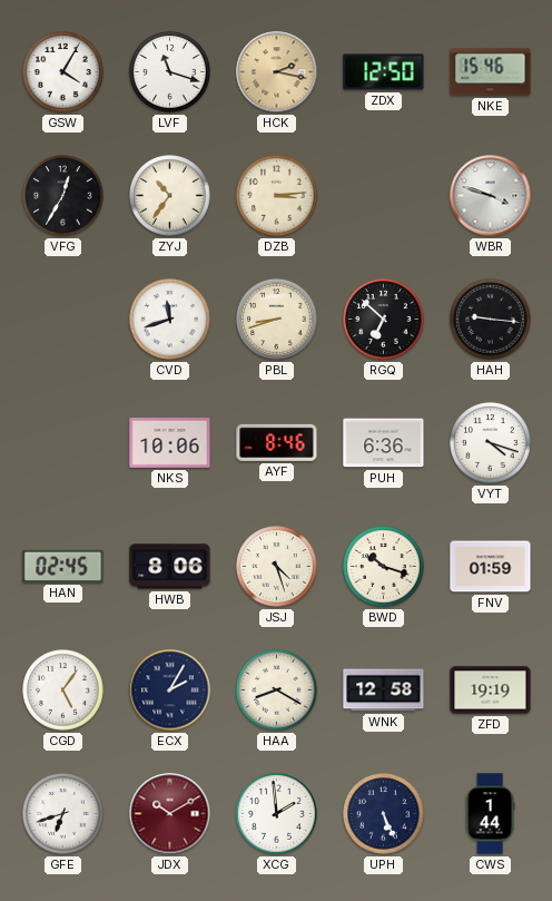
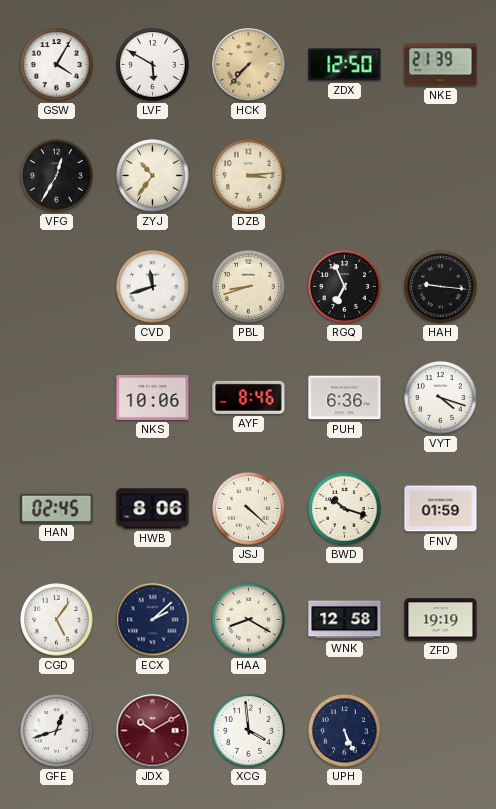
LVF: 11:18 -> 5:50
HCK: 2:17 -> 7:37
NKE: 15:46 -> 21:39
WBR: 3:48 -> none
RGQ: 6:52 -> 6:56
JSJ: 4:27 -> 4:22
ECX: 2:05 -> 2:08
GFE: 6:42 -> 12:42
XCG: 1:59 -> 3:59
CWS: 1:44 -> none
